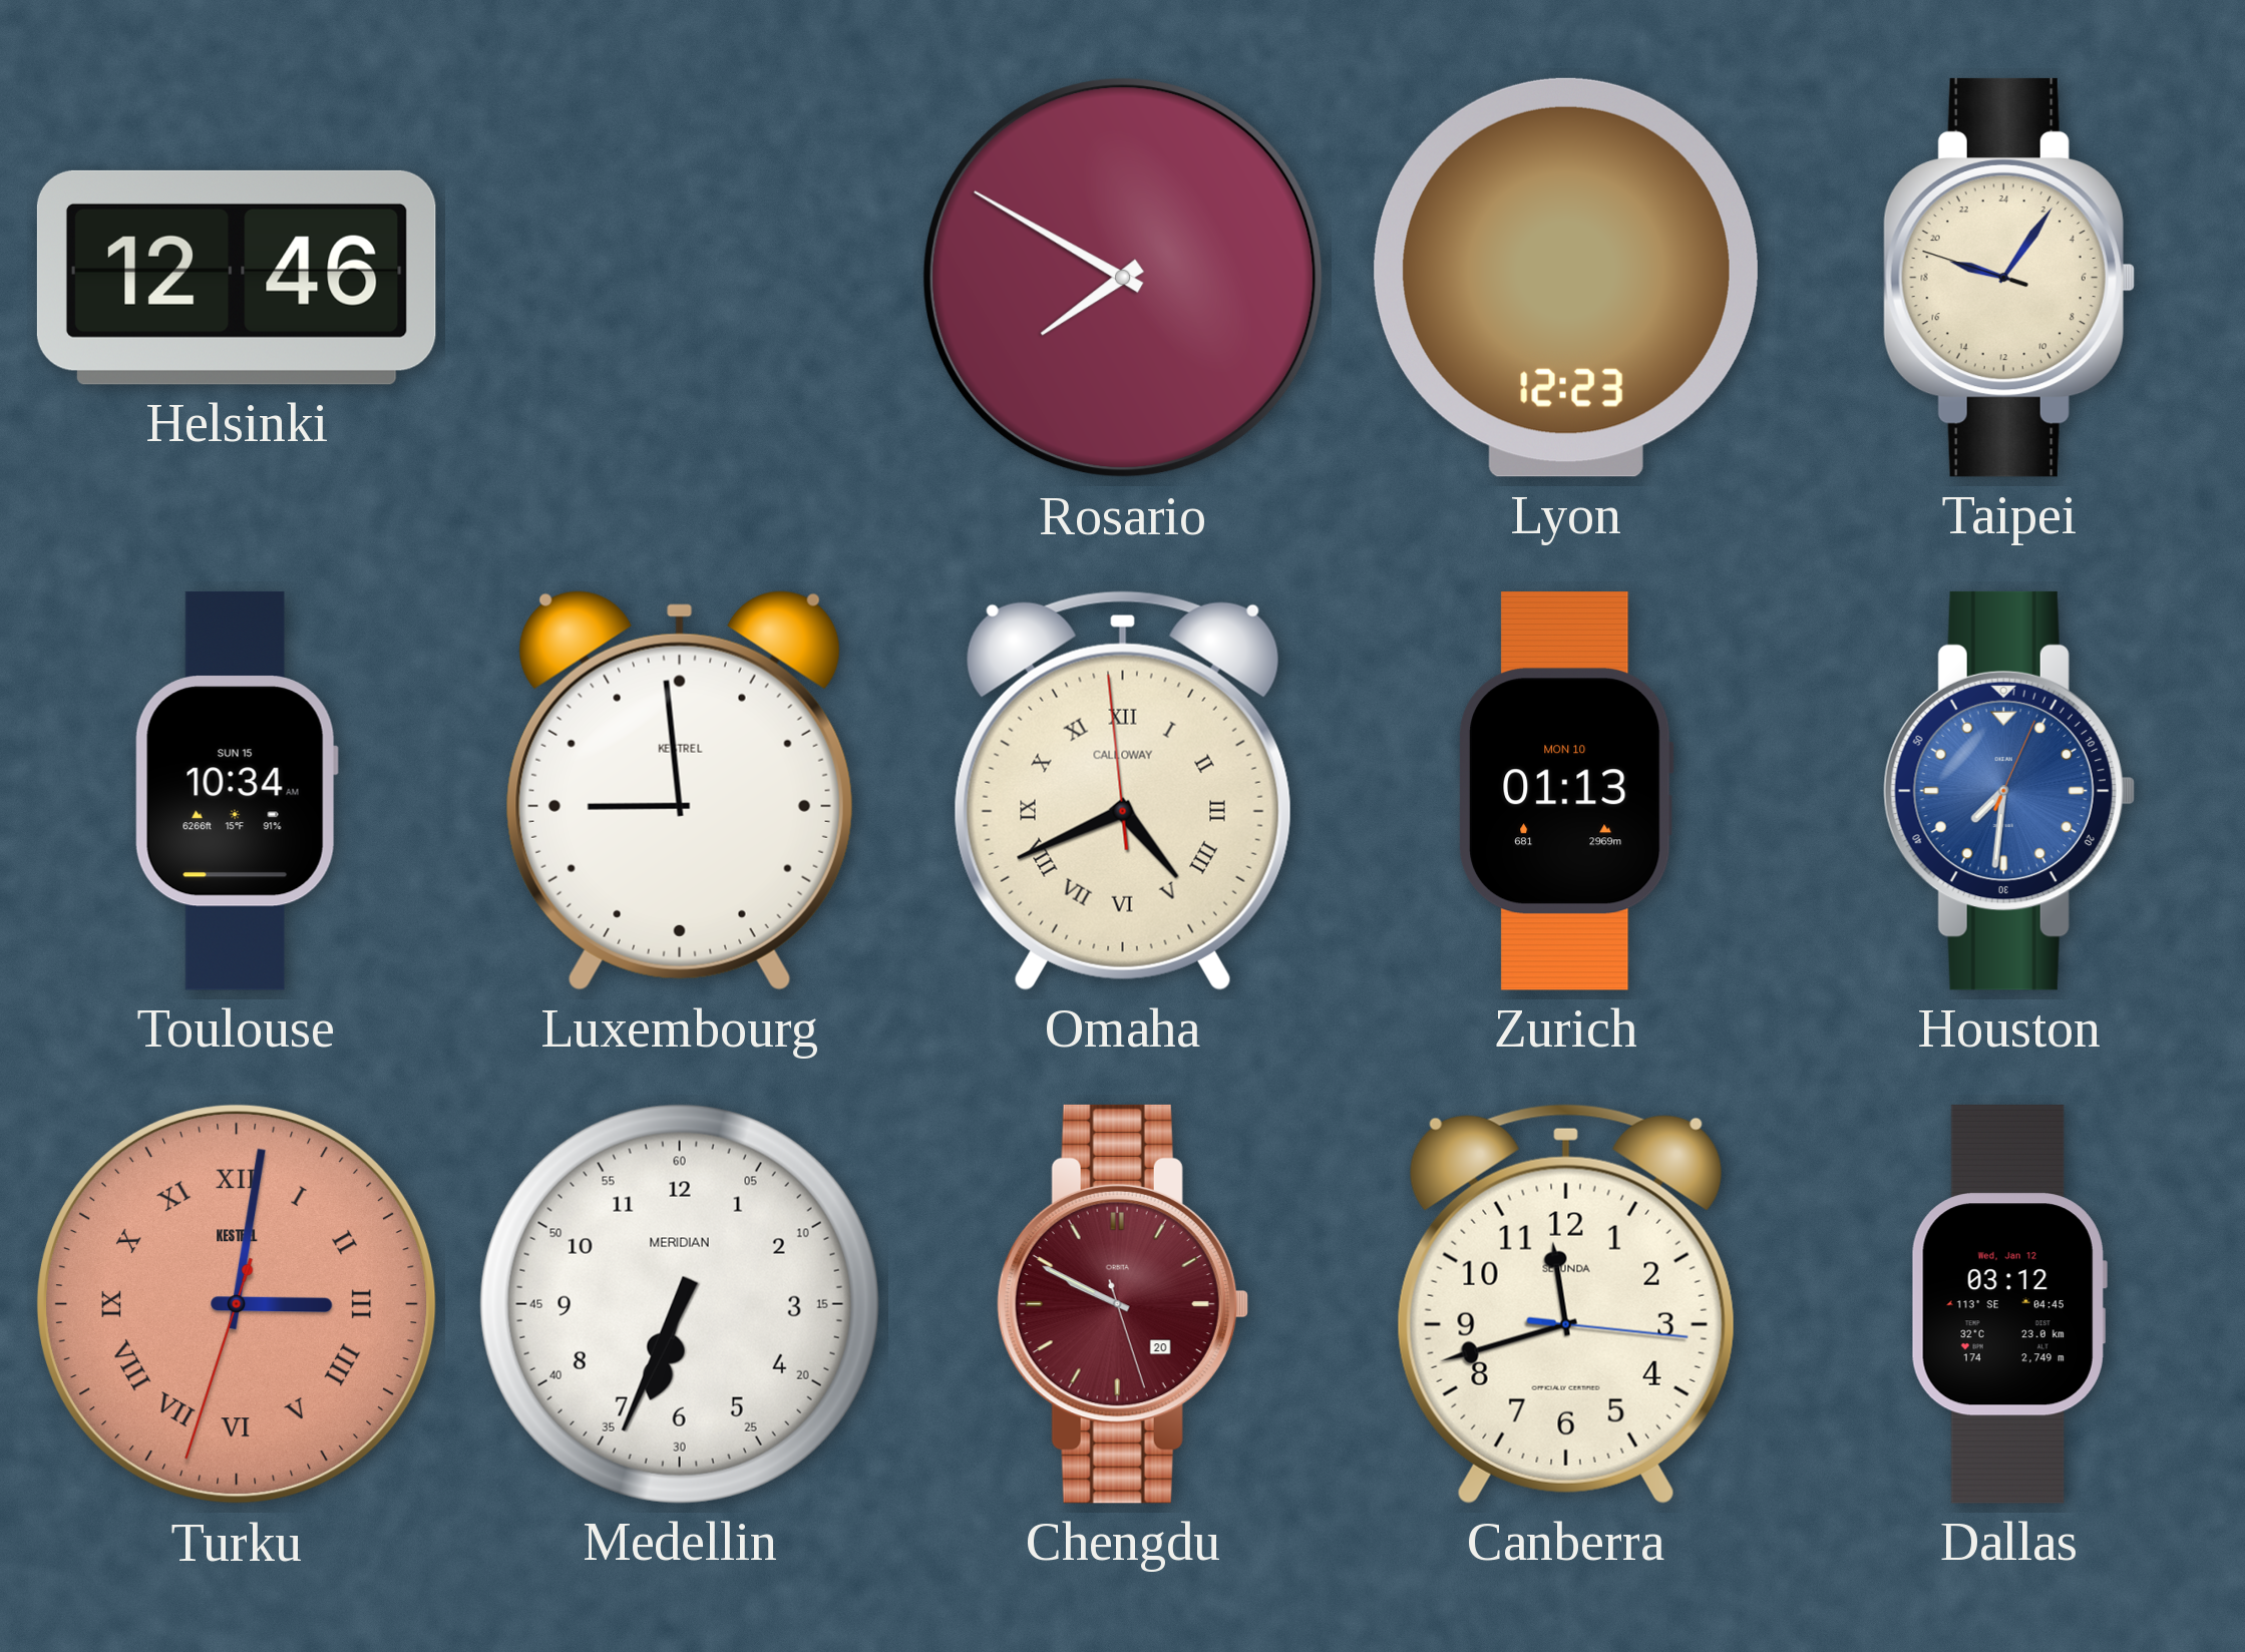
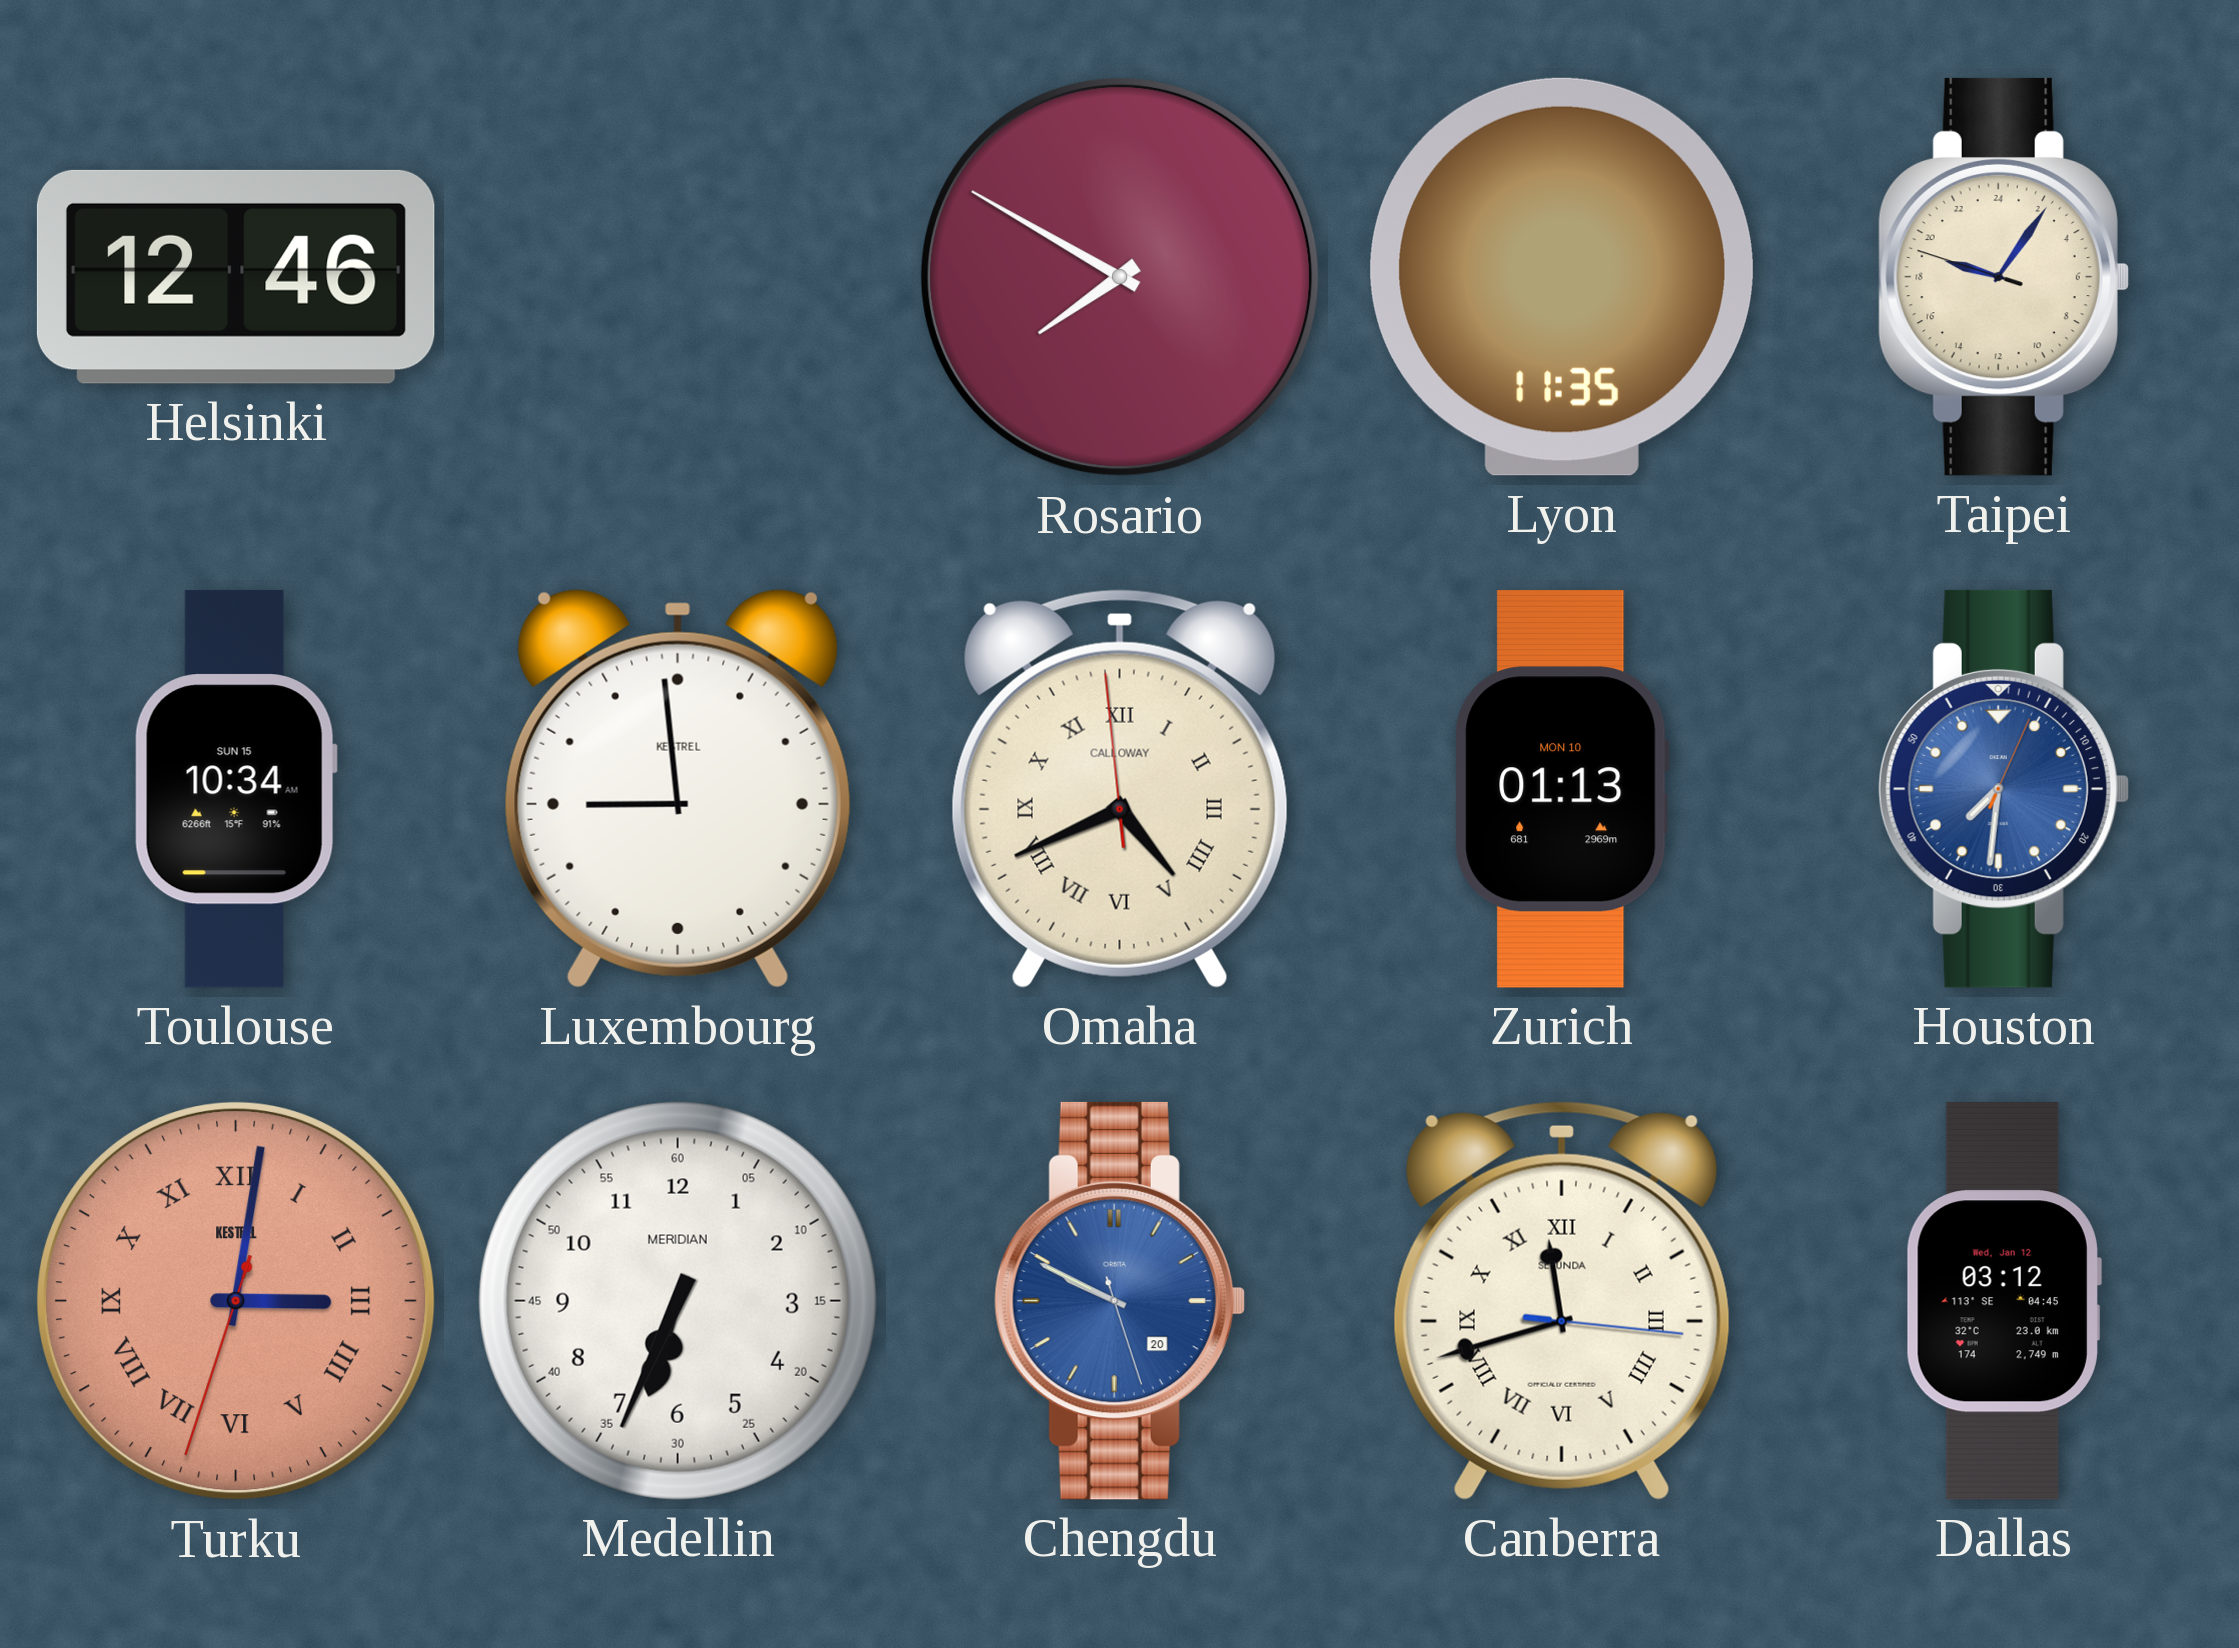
Lyon: 12:23 -> 11:35
Chengdu dial: burgundy -> blue
Canberra numerals: Arabic -> Roman
